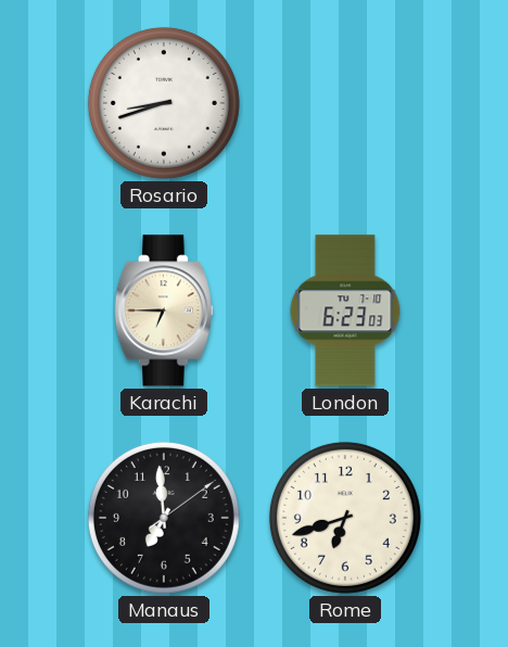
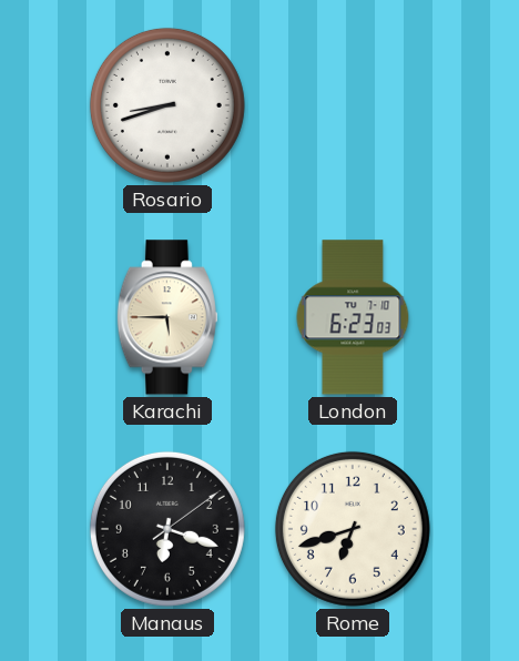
Karachi: 6:45 -> 5:45
Manaus: 6:59 -> 6:18
